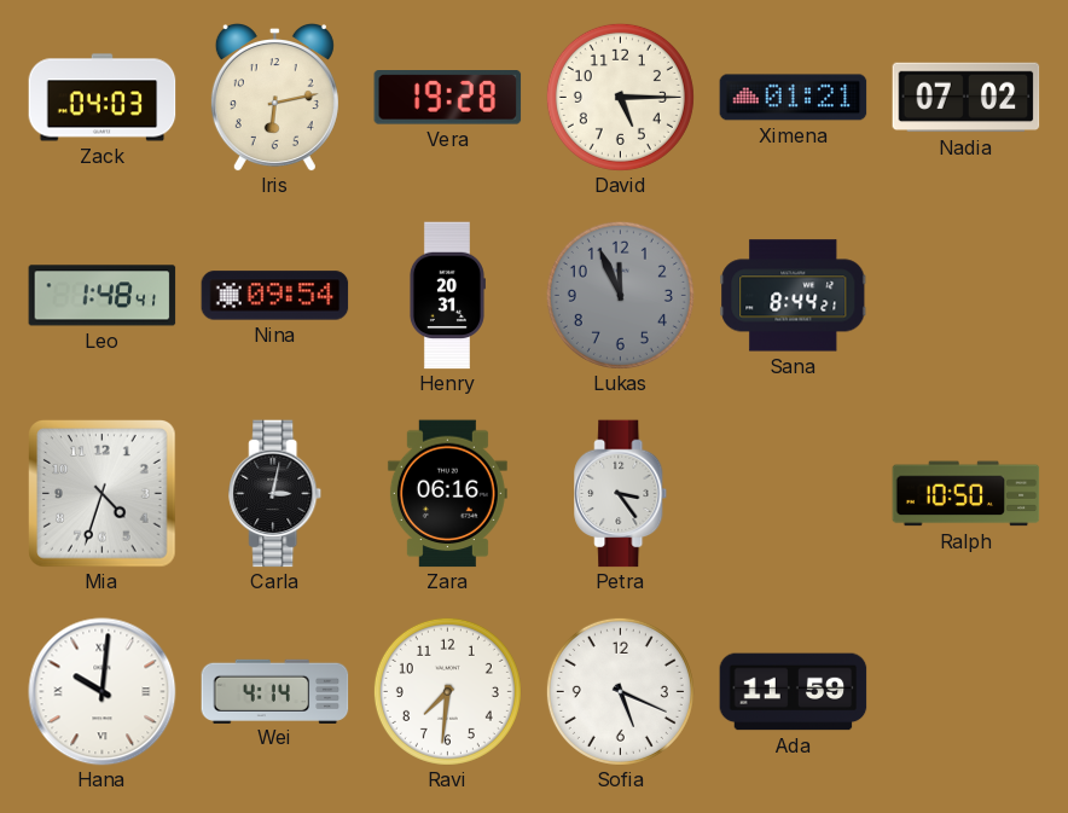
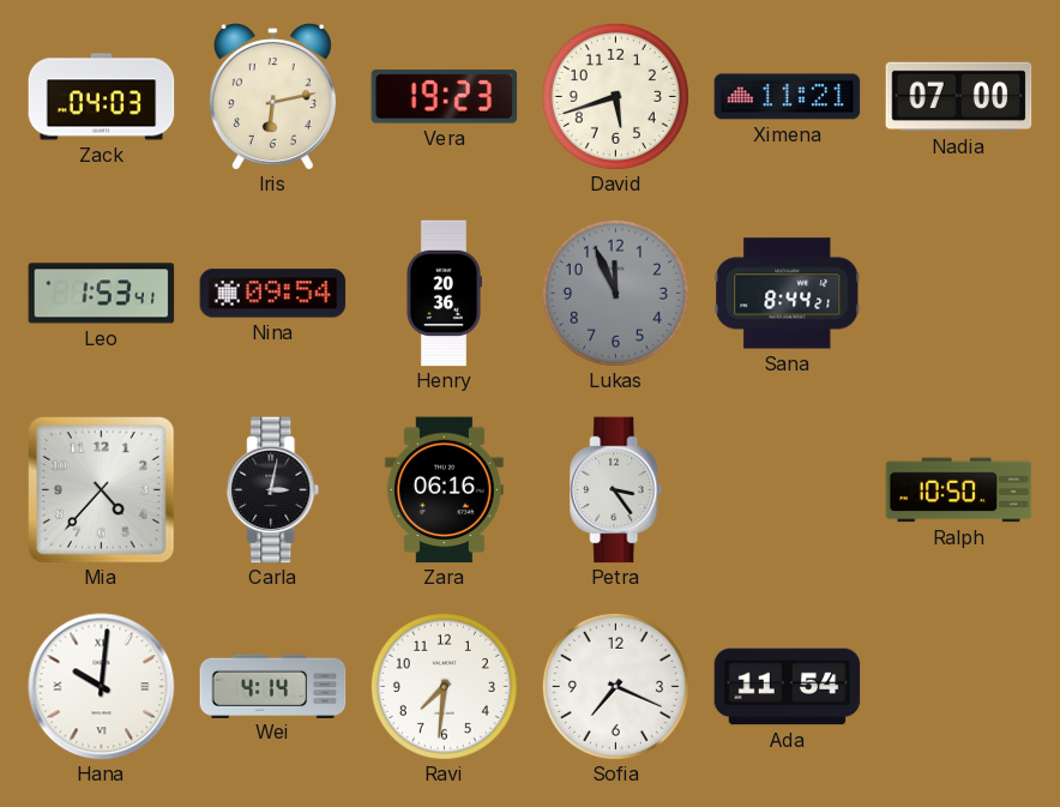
Vera: 19:28 -> 19:23
David: 5:15 -> 5:42
Ximena: 01:21 -> 11:21
Nadia: 07:02 -> 07:00
Leo: 1:48 -> 1:53
Henry: 20:31 -> 20:36
Mia: 4:33 -> 4:37
Sofia: 5:19 -> 7:19
Ada: 11:59 -> 11:54
